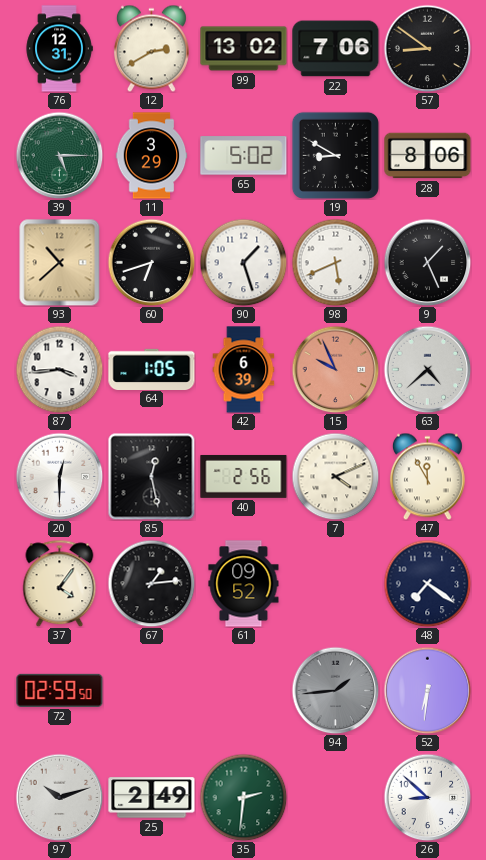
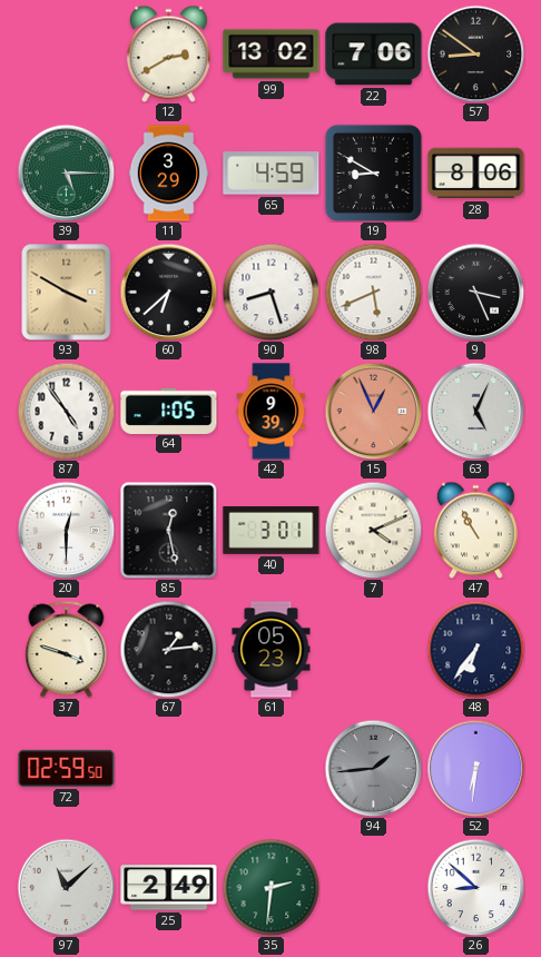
76: 12:31 -> none
65: 5:02 -> 4:59
93: 10:38 -> 3:50
60: 6:42 -> 6:38
90: 1:27 -> 8:27
9: 1:26 -> 3:26
87: 3:44 -> 4:54
42: 6:39 -> 9:39
15: 9:56 -> 12:56
63: 4:38 -> 5:04
40: 2:56 -> 3:01
47: 11:55 -> 10:55
37: 4:06 -> 3:48
61: 09:52 -> 05:23
48: 7:21 -> 6:36
97: 10:12 -> 11:08
